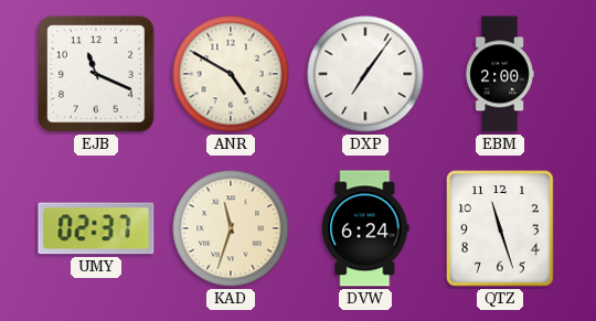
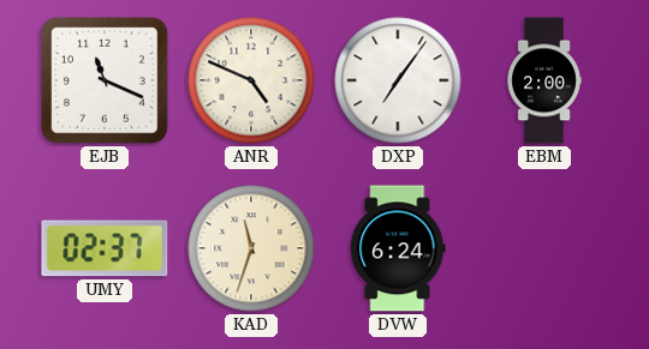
ANR: 4:50 -> 4:49
QTZ: 11:27 -> none
